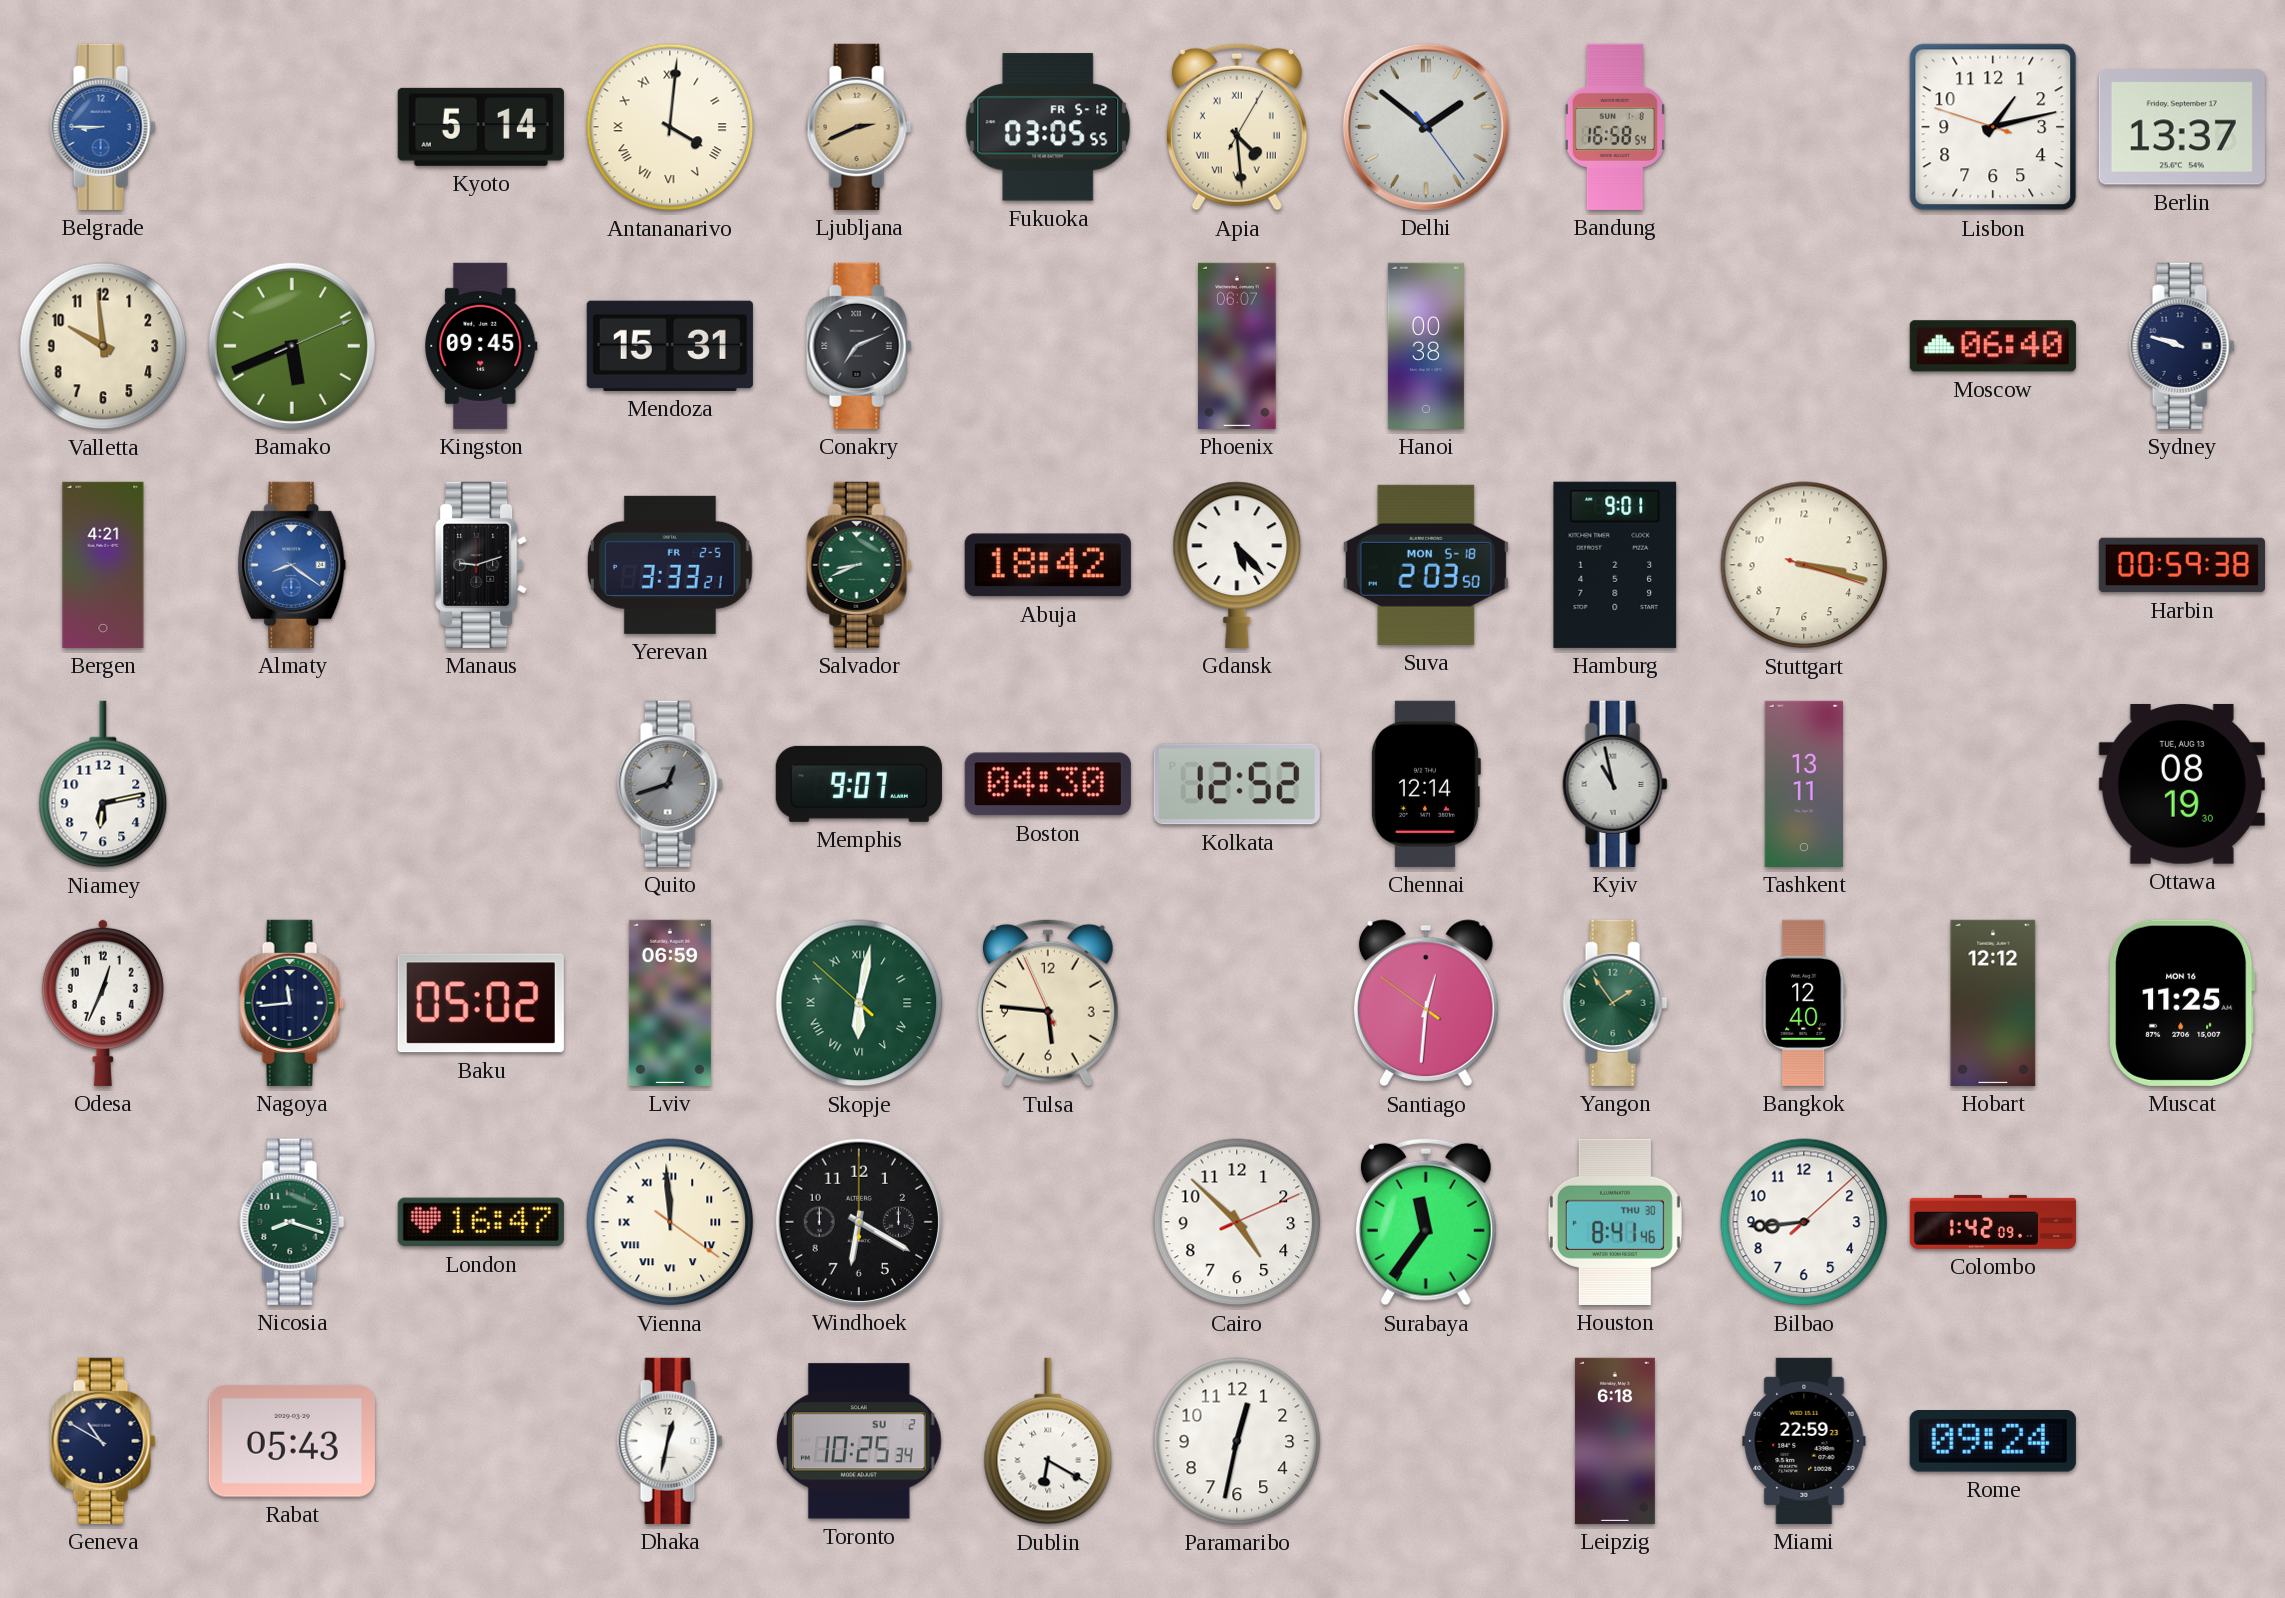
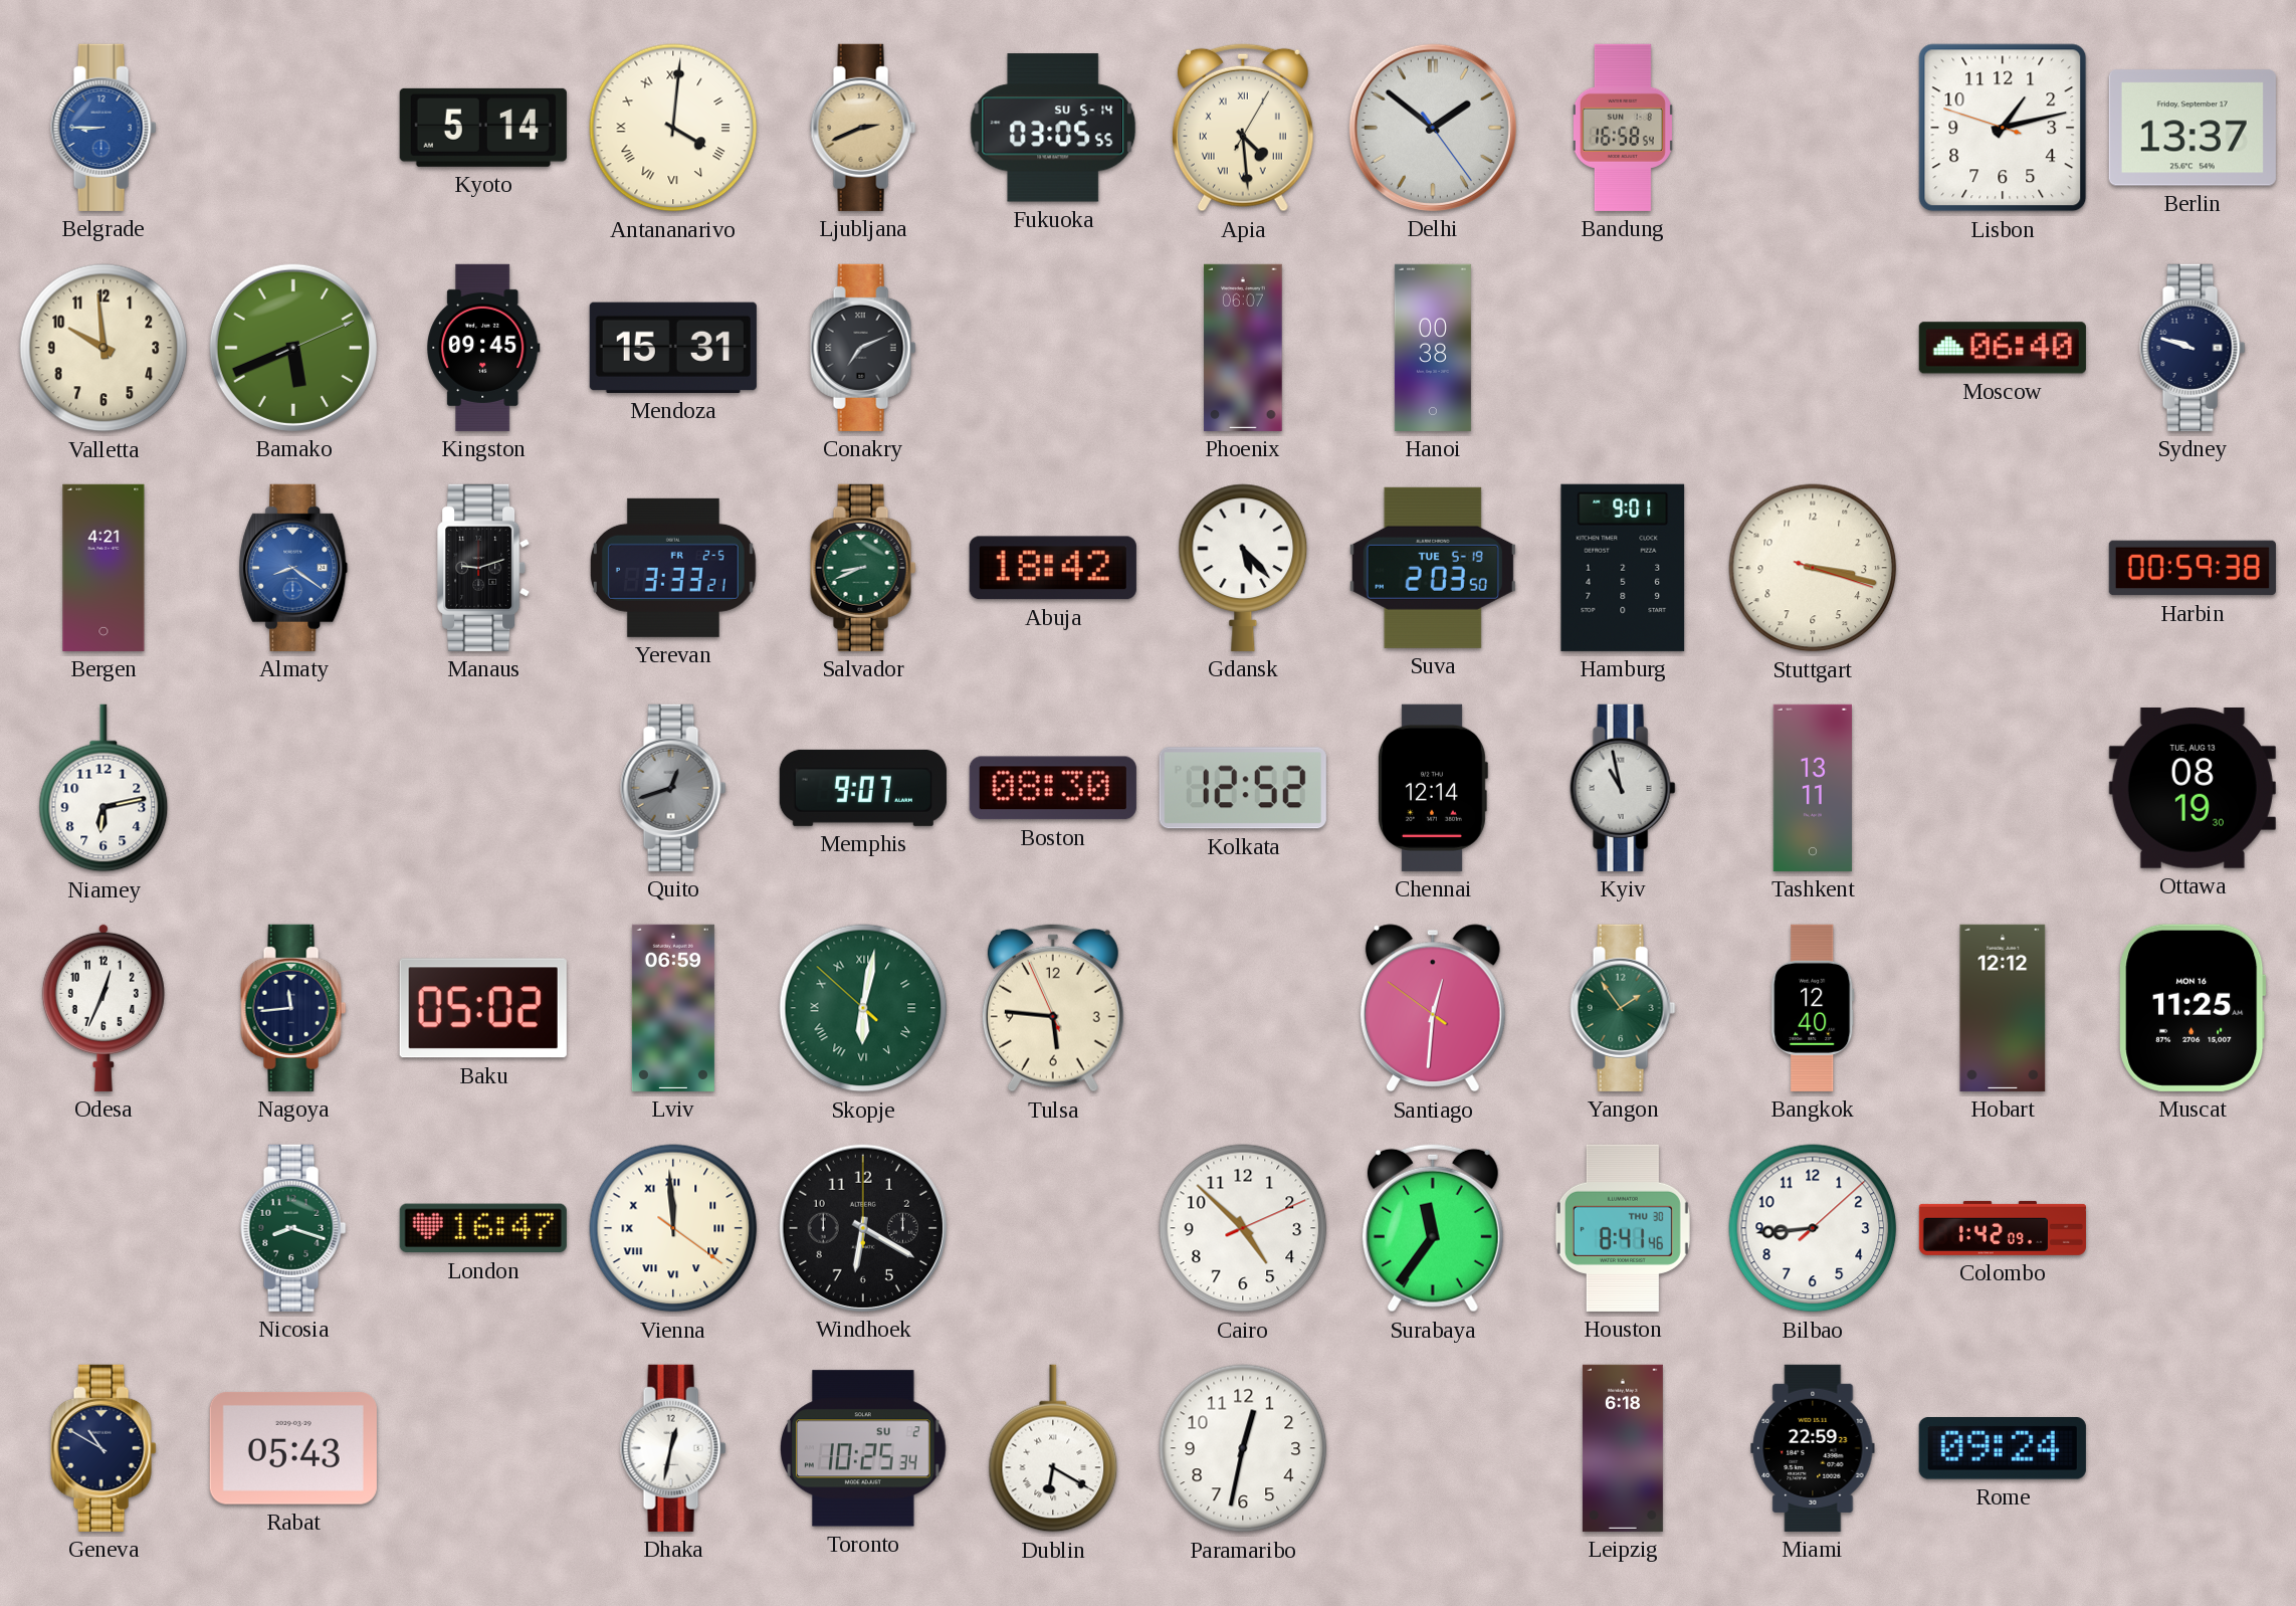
Fukuoka date: FR 5-12 -> SU 5-14
Suva date: MON 5-18 -> TUE 5-19
Boston: 04:30 -> 08:30
